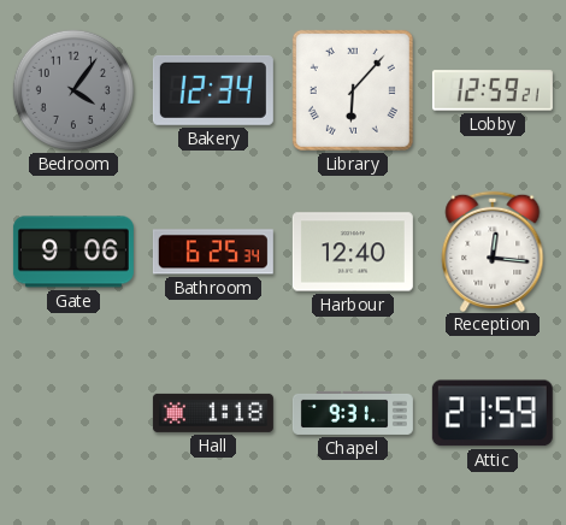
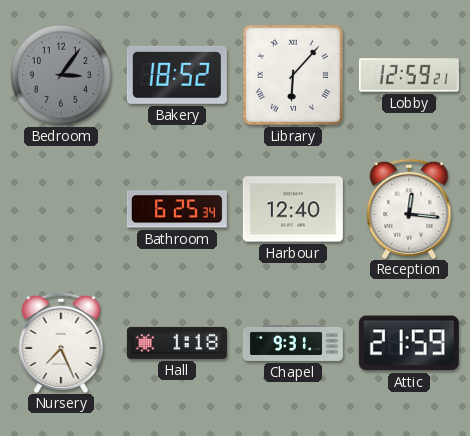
Bedroom: 4:06 -> 3:06
Bakery: 12:34 -> 18:52
Gate: 9:06 -> none
Nursery: none -> 7:26
